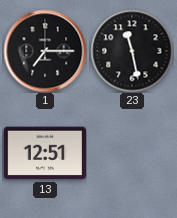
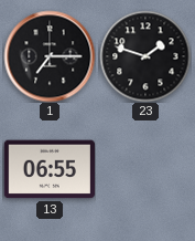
23: 11:28 -> 1:48
13: 12:51 -> 06:55
